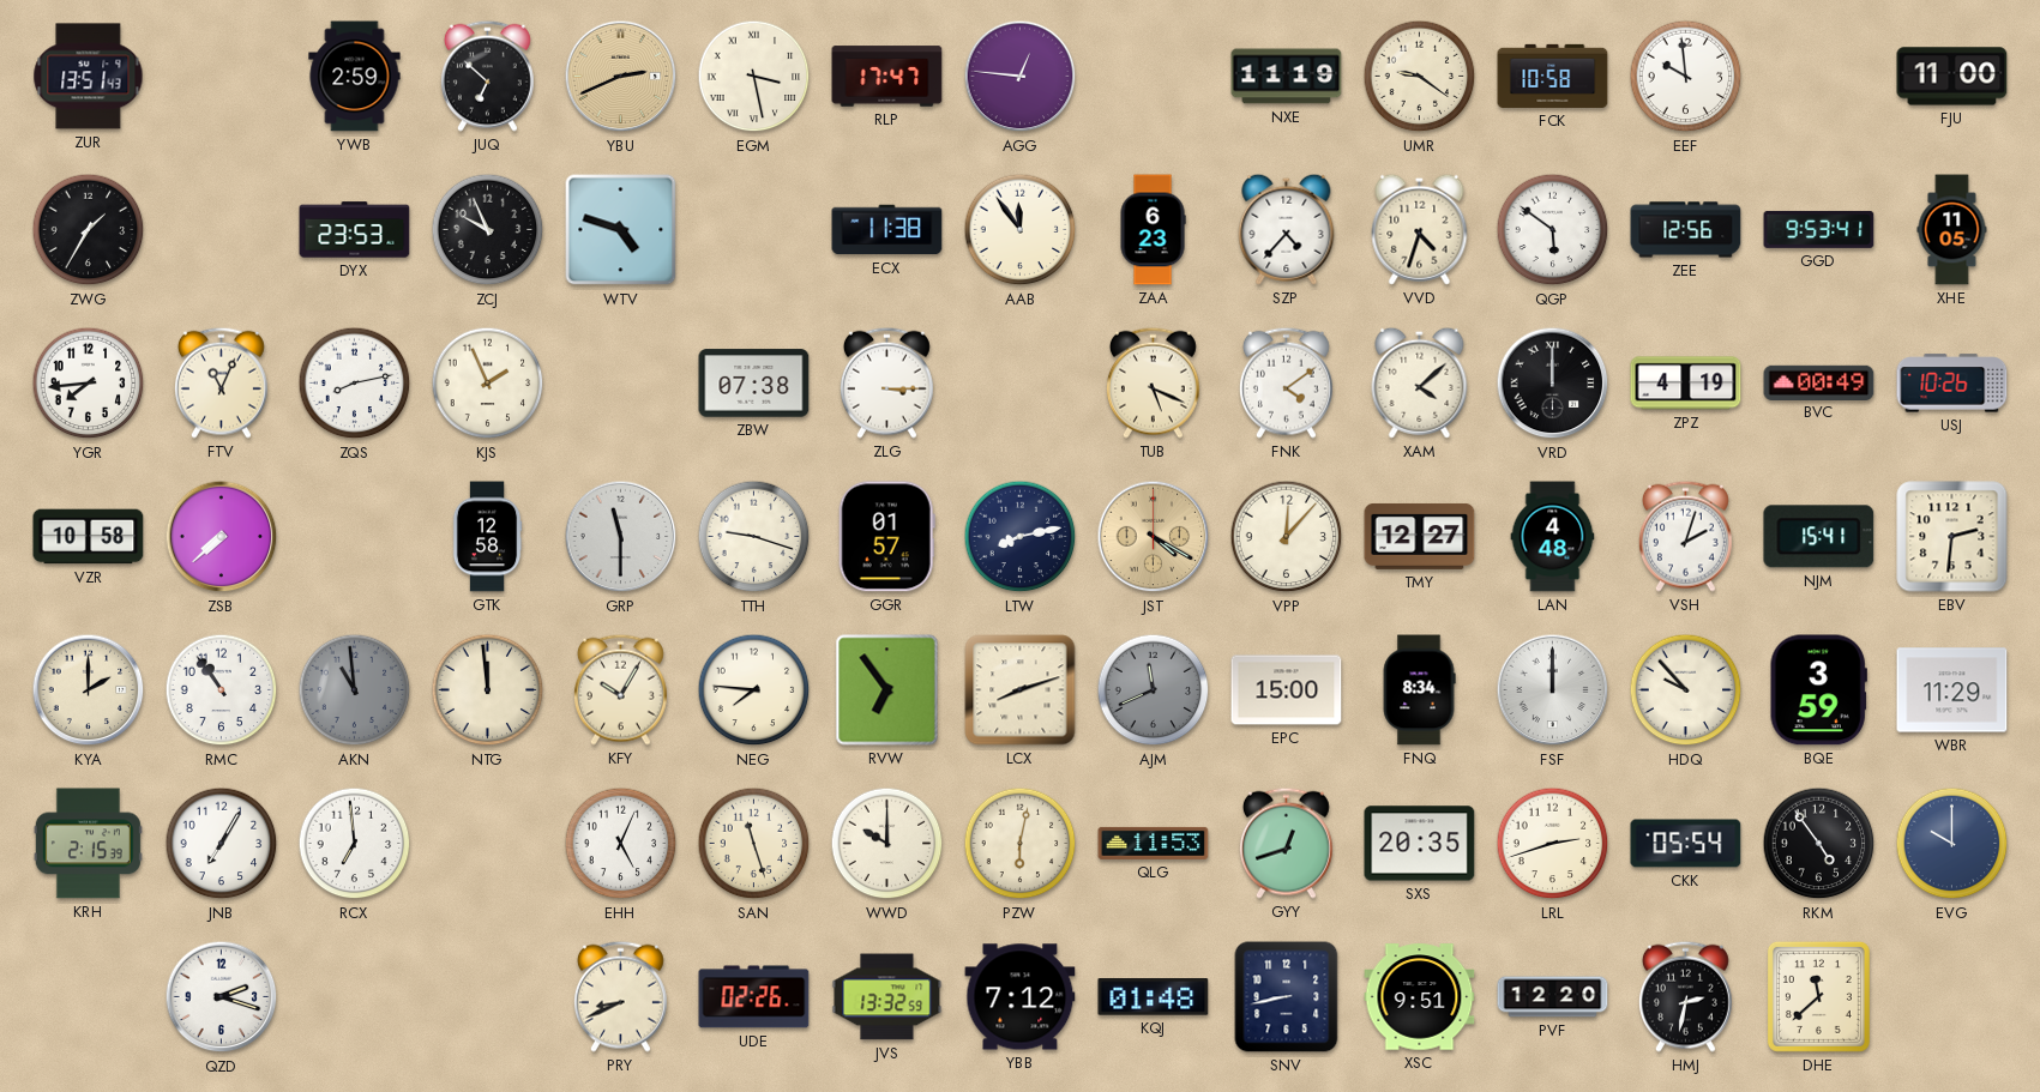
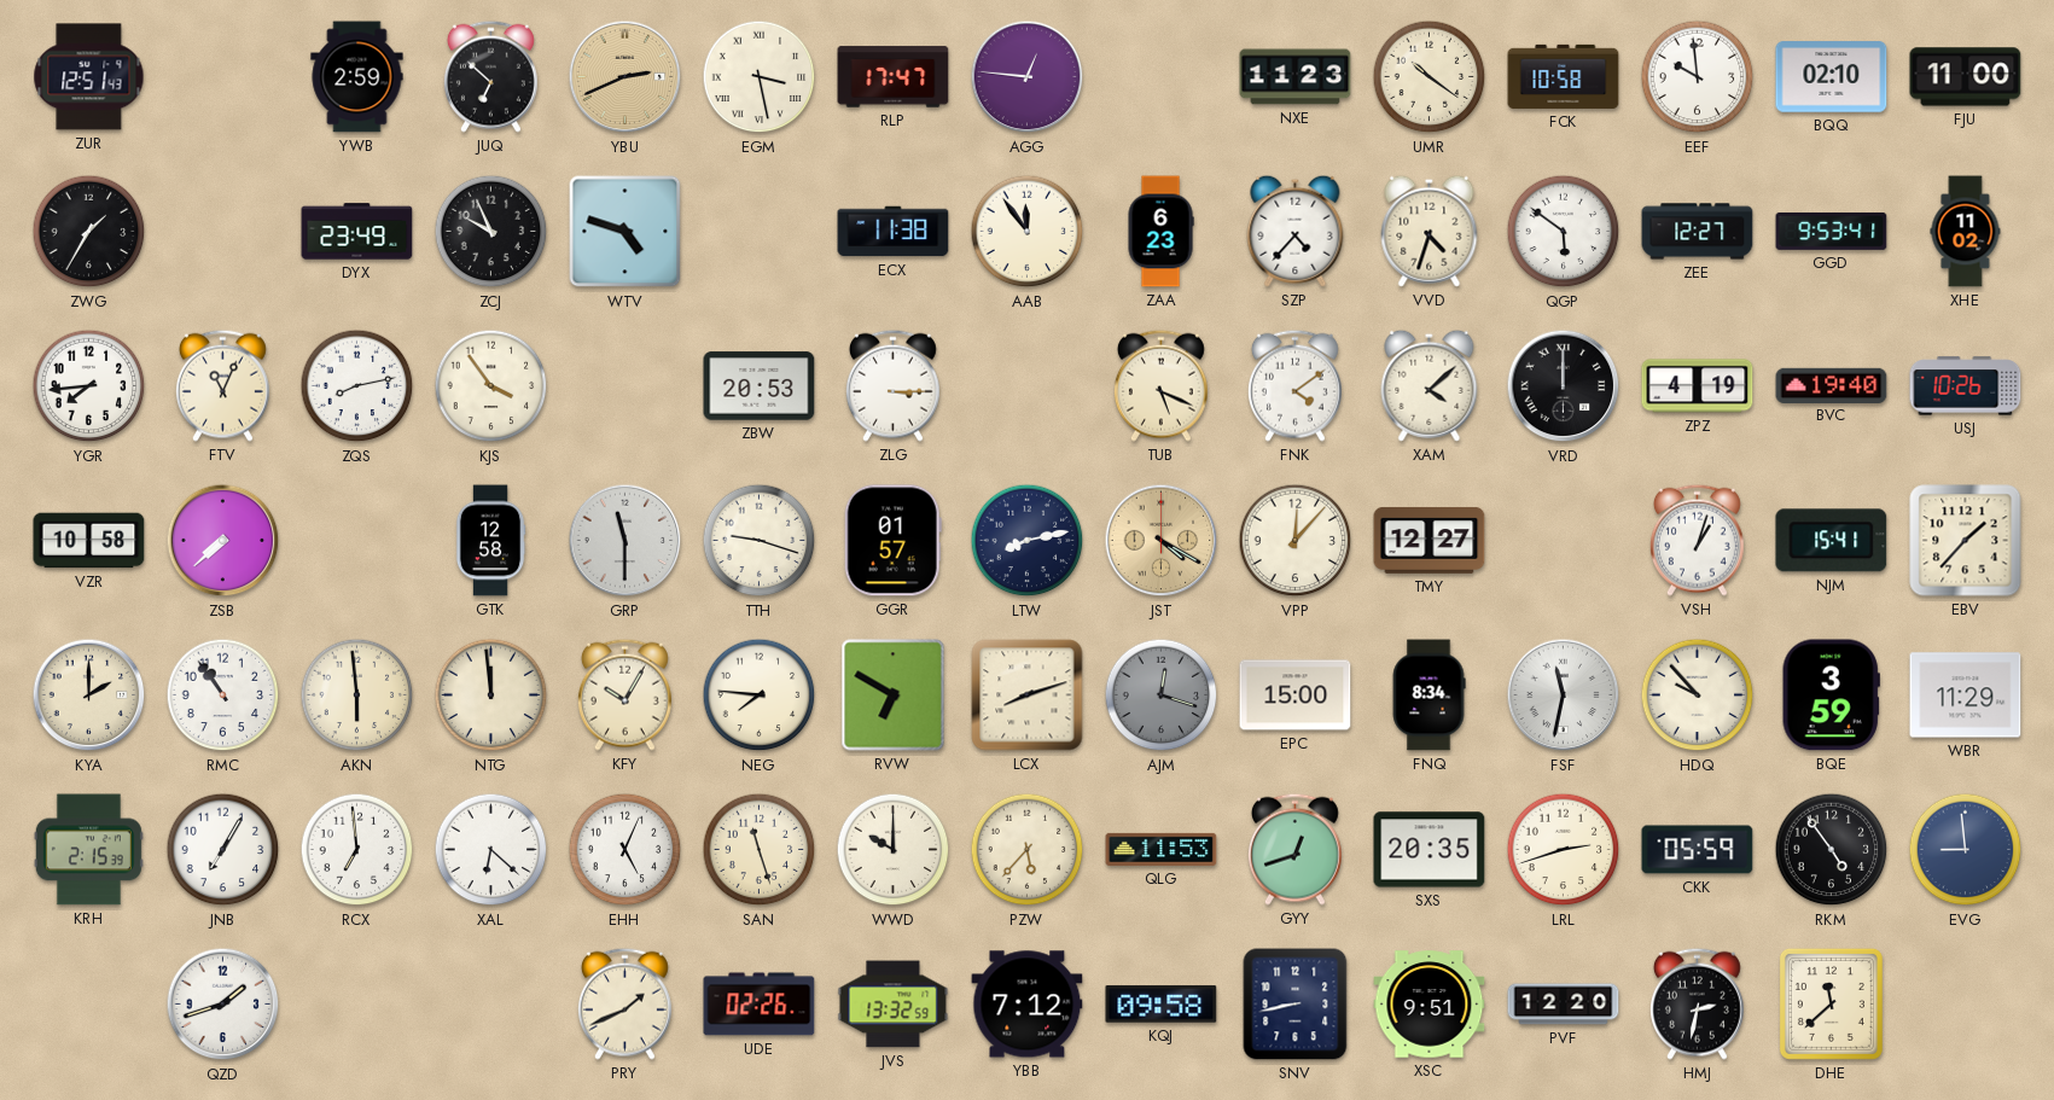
ZUR: 13:51 -> 12:51
NXE: 11:19 -> 11:23
UMR: 9:21 -> 10:21
BQQ: none -> 02:10
DYX: 23:53 -> 23:49
ZEE: 12:56 -> 12:27
XHE: 11:05 -> 11:02
KJS: 1:56 -> 3:54
ZBW: 07:38 -> 20:53
BVC: 00:49 -> 19:40
LAN: 4:48 -> none
VSH: 2:03 -> 1:03
EBV: 2:31 -> 1:37
AKN: 10:59 -> 5:59
AKN dial: grey -> cream
RVW: 6:54 -> 6:50
AJM: 11:41 -> 12:18
FSF: 12:00 -> 11:32
XAL: none -> 6:22
PZW: 6:02 -> 5:37
CKK: 05:54 -> 05:59
EVG: 10:00 -> 8:59
QZD: 2:18 -> 1:42
PRY: 8:41 -> 1:41
KQJ: 01:48 -> 09:58
